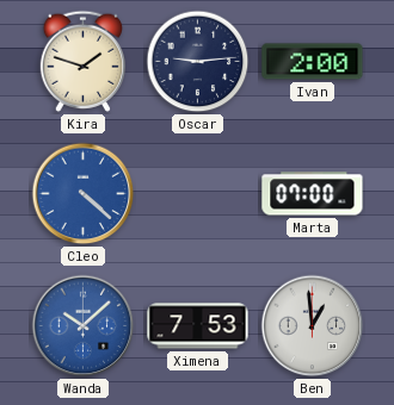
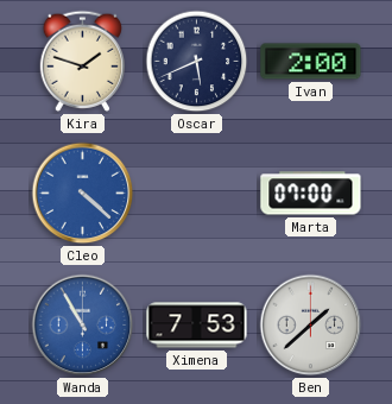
Oscar: 9:14 -> 5:41
Wanda: 10:08 -> 10:55
Ben: 12:59 -> 1:38
